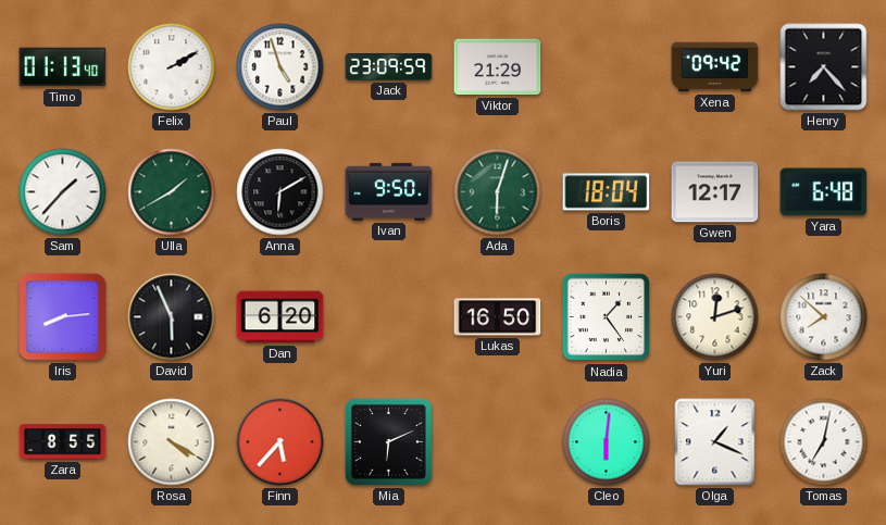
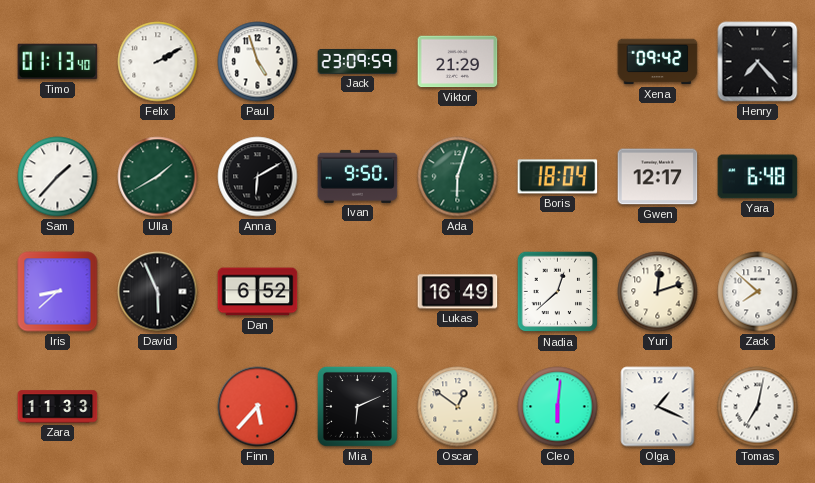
Iris: 8:14 -> 8:38
Dan: 6:20 -> 6:52
Lukas: 16:50 -> 16:49
Nadia: 1:24 -> 12:38
Zara: 8:55 -> 11:33
Rosa: 4:20 -> none
Oscar: none -> 12:51
